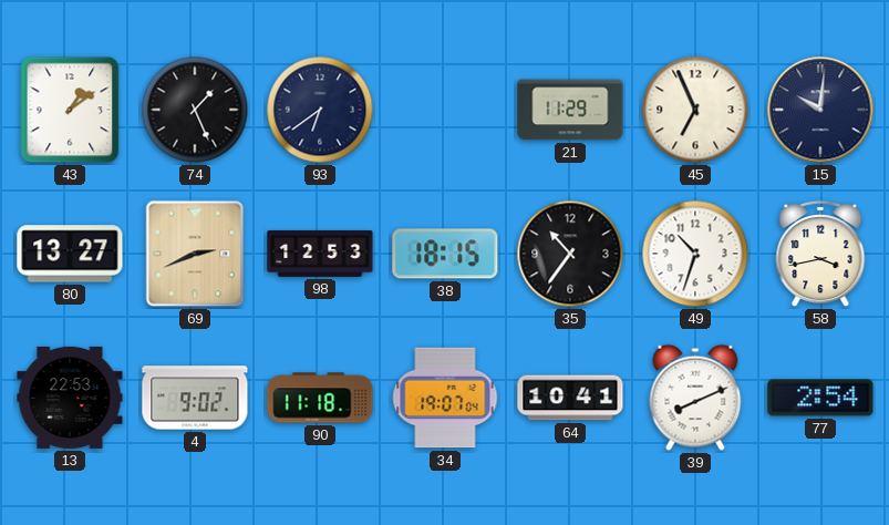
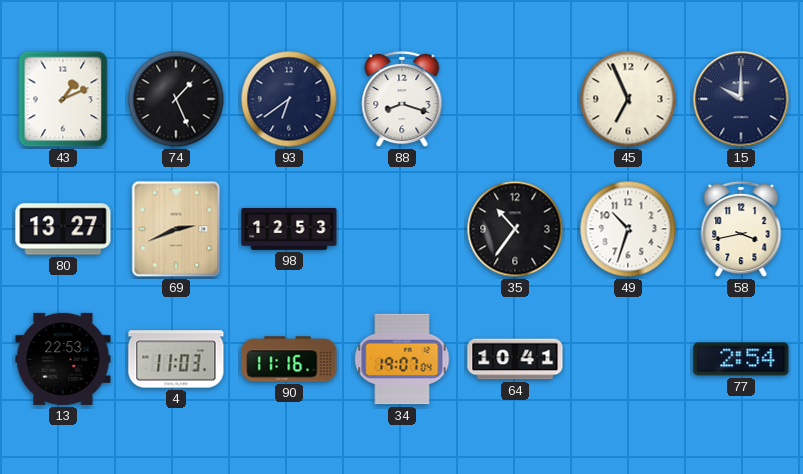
43: 1:09 -> 1:11
88: none -> 8:18
21: 11:29 -> none
15: 10:01 -> 10:00
38: 18:15 -> none
4: 9:02 -> 11:03
90: 11:18 -> 11:16
39: 8:11 -> none
